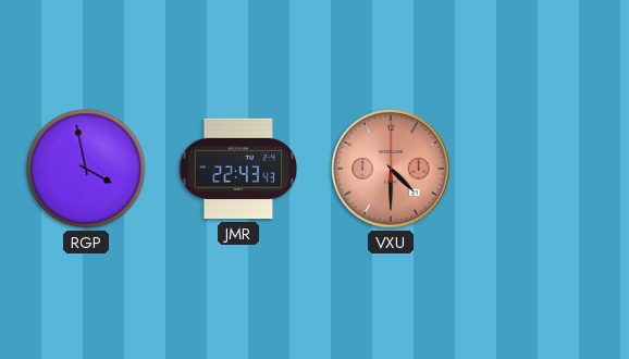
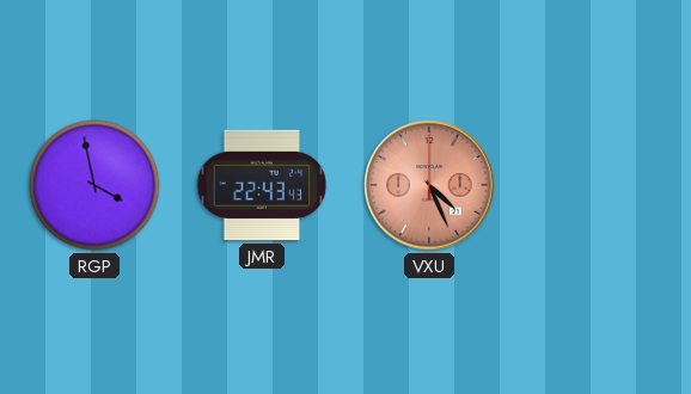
VXU: 4:30 -> 4:26
